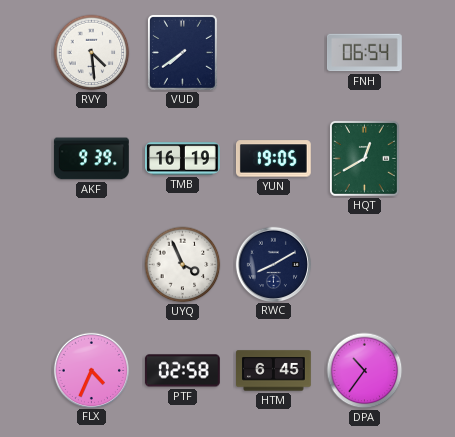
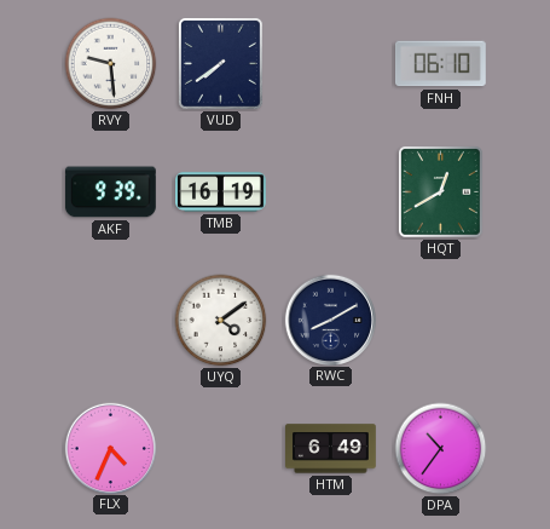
RVY: 4:29 -> 9:29
FNH: 06:54 -> 06:10
YUN: 19:05 -> none
UYQ: 3:56 -> 4:09
PTF: 02:58 -> none
HTM: 6:45 -> 6:49
